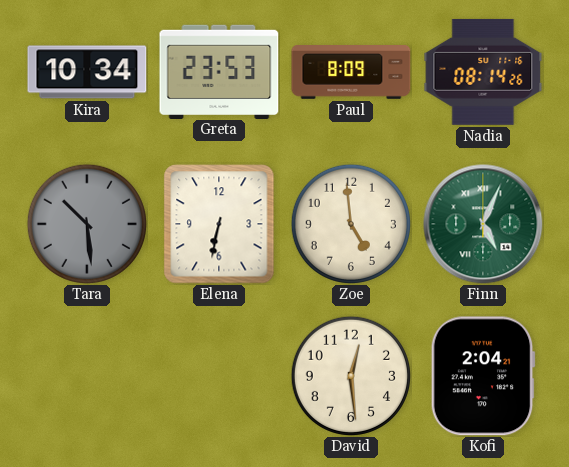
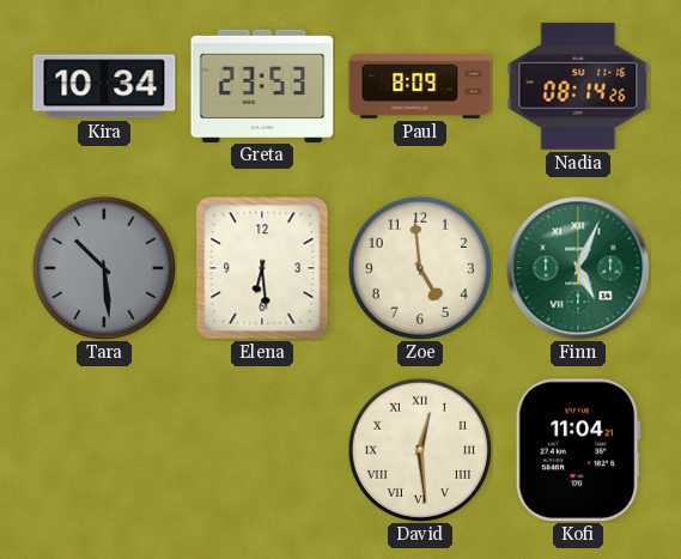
Elena: 6:32 -> 6:29
David numerals: Arabic -> Roman
Kofi: 2:04 -> 11:04
